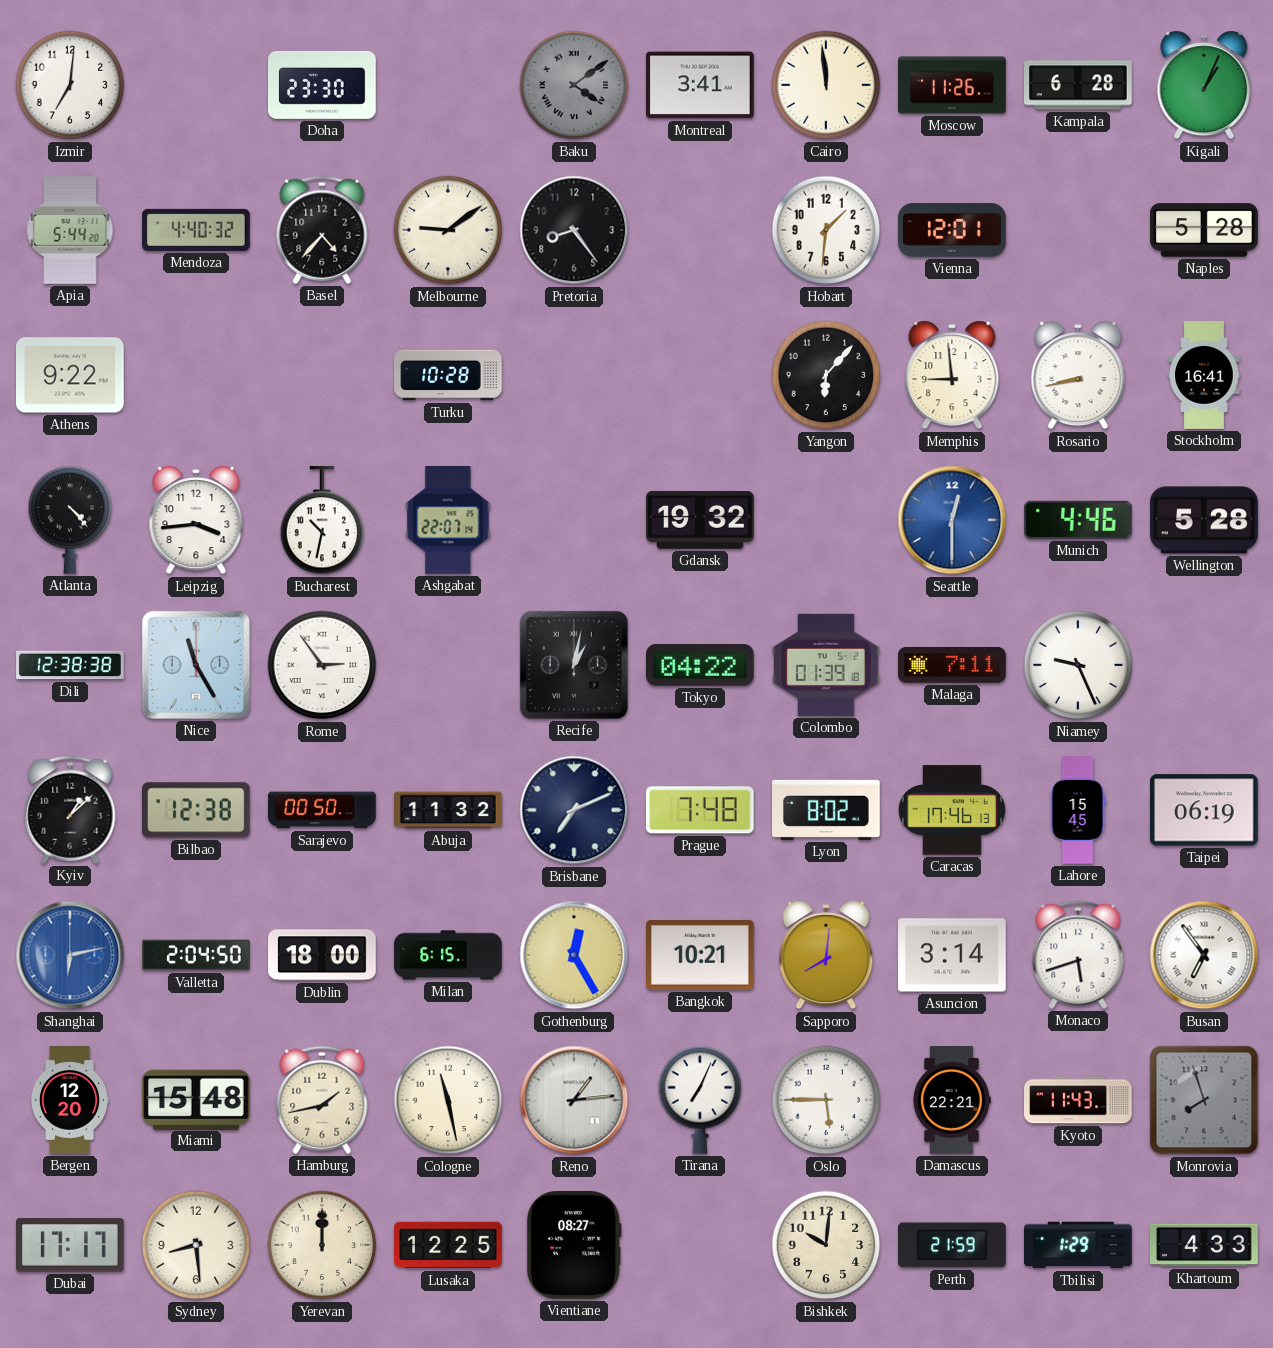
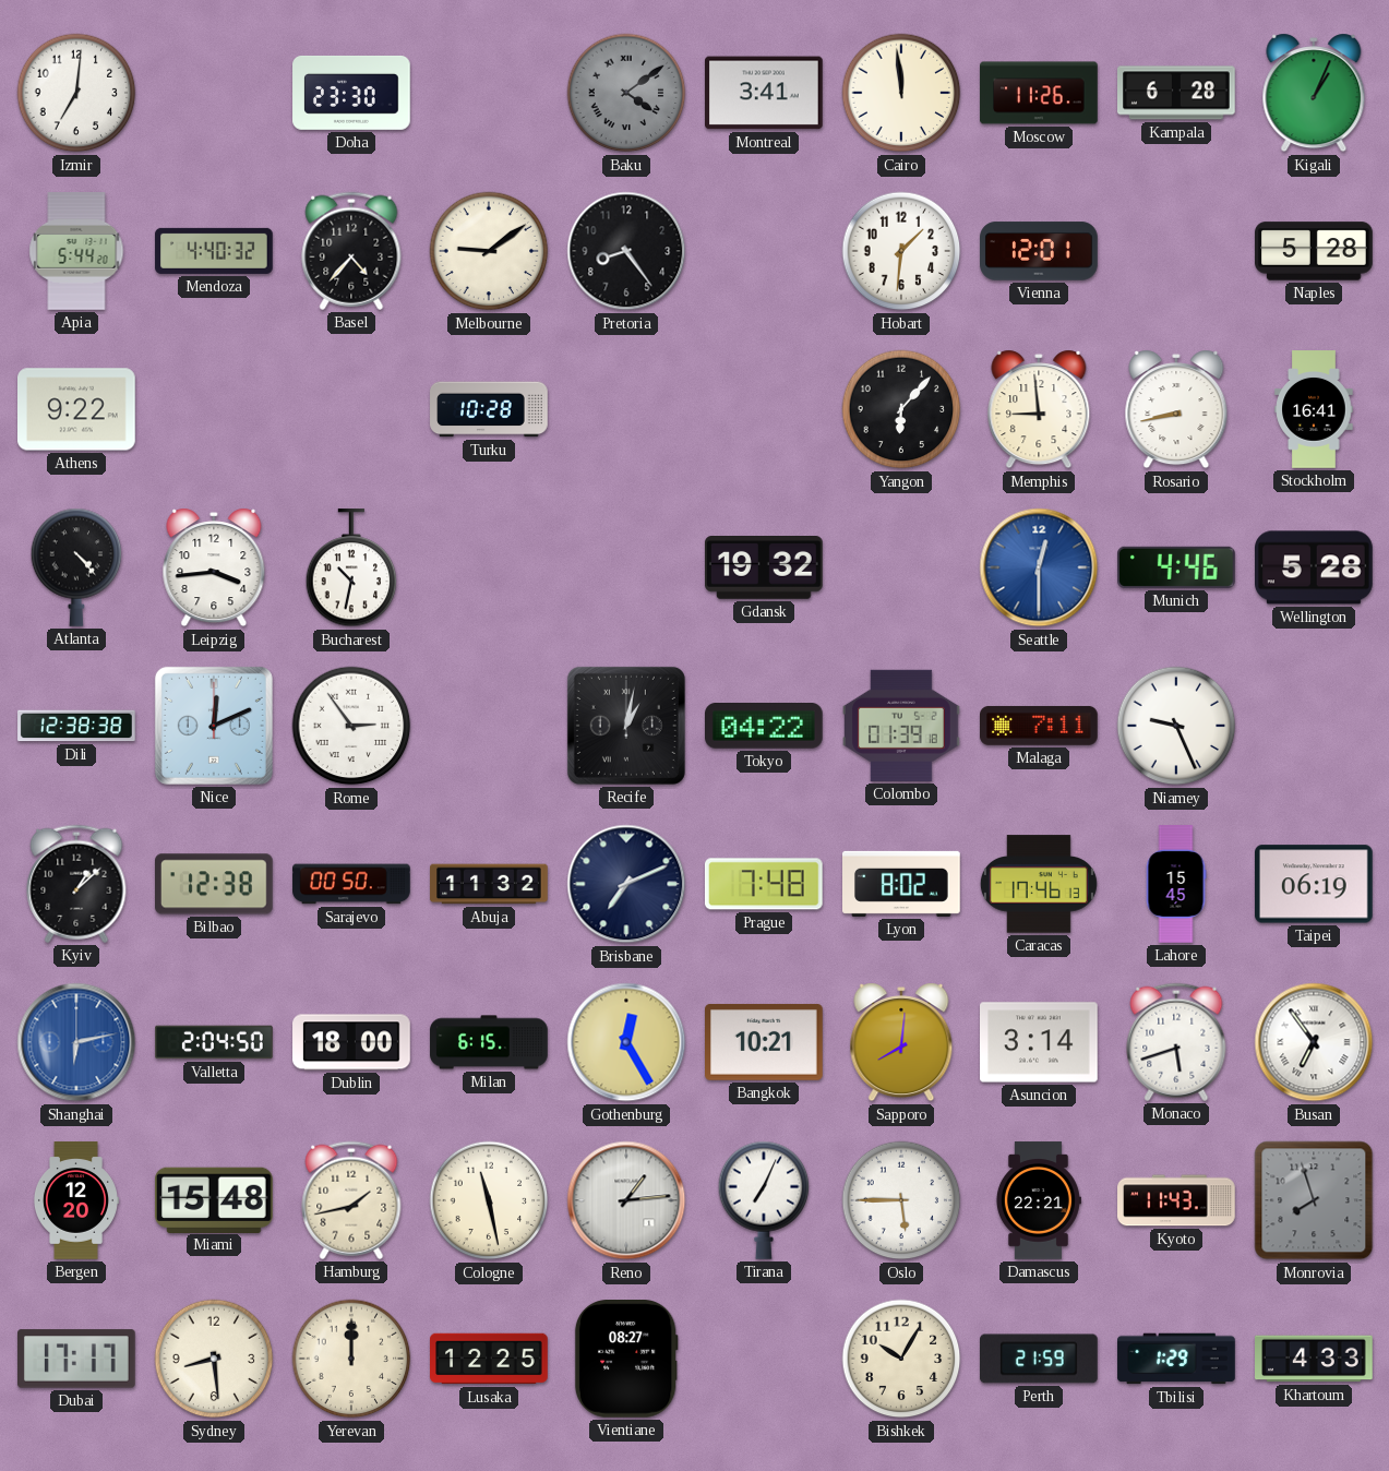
Ashgabat: 22:07 -> none
Nice: 11:25 -> 12:11
Bishkek: 10:01 -> 10:05
